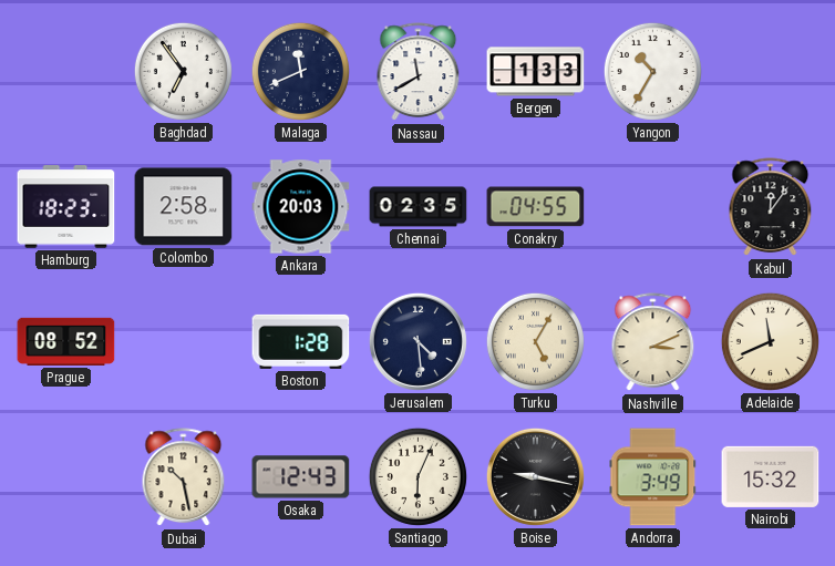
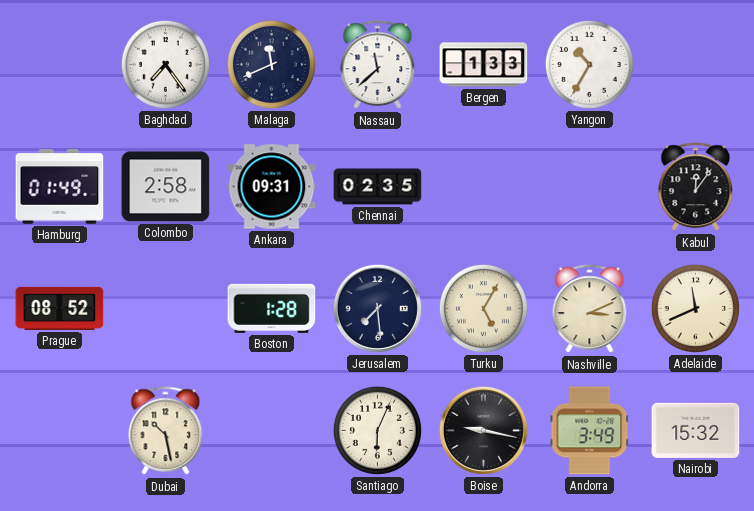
Baghdad: 6:54 -> 7:24
Nassau: 11:40 -> 11:38
Hamburg: 18:23 -> 01:49
Ankara: 20:03 -> 09:31
Conakry: 04:55 -> none
Jerusalem: 4:29 -> 7:29
Osaka: 12:43 -> none
